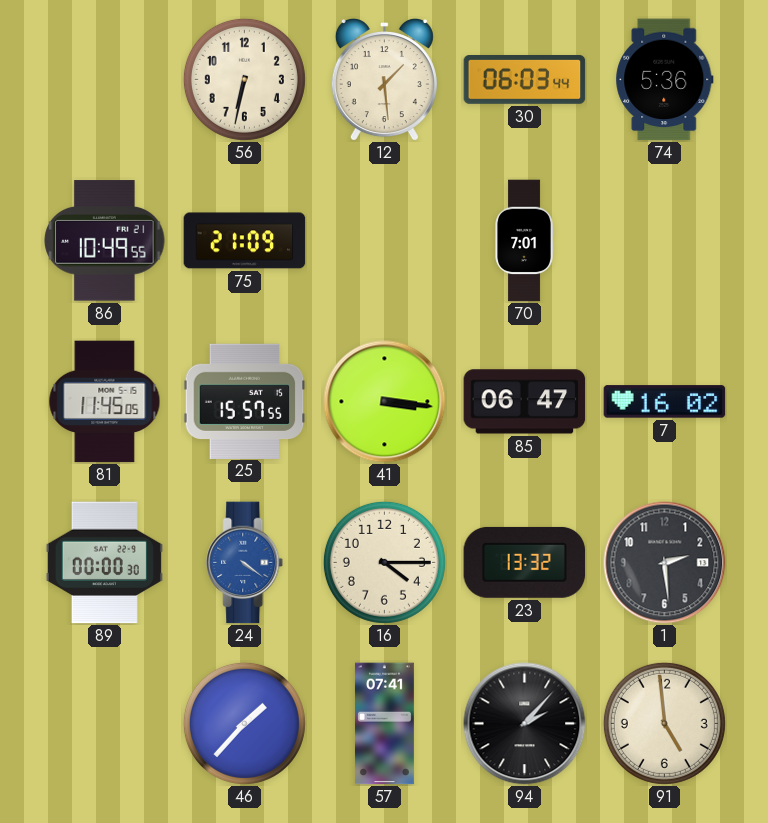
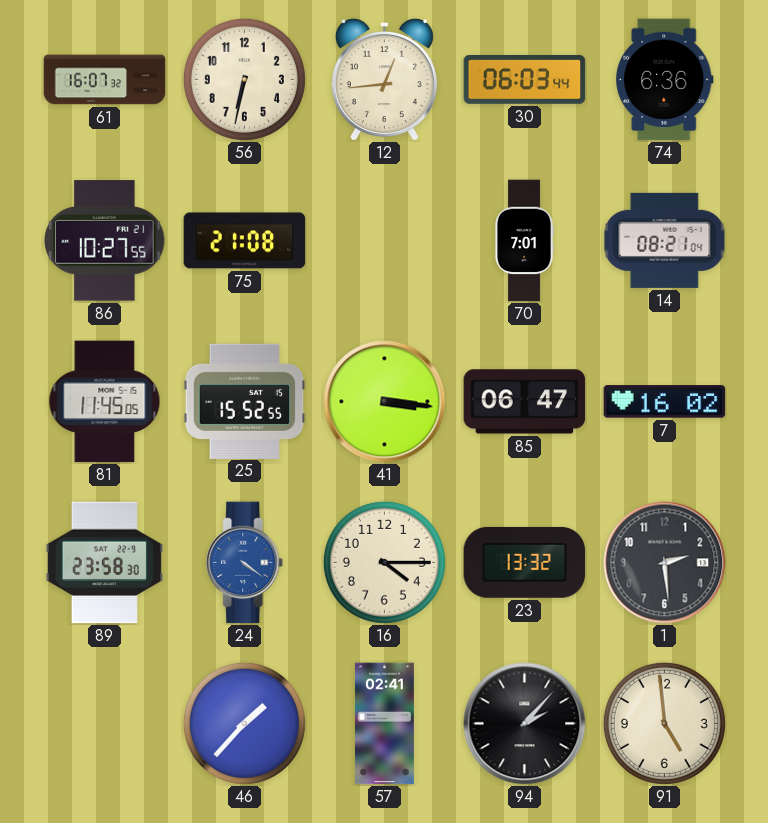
61: none -> 16:07
12: 1:29 -> 12:44
74: 5:36 -> 6:36
86: 10:49 -> 10:27
75: 21:09 -> 21:08
14: none -> 08:21
25: 15:57 -> 15:52
89: 00:00 -> 23:58
57: 07:41 -> 02:41
